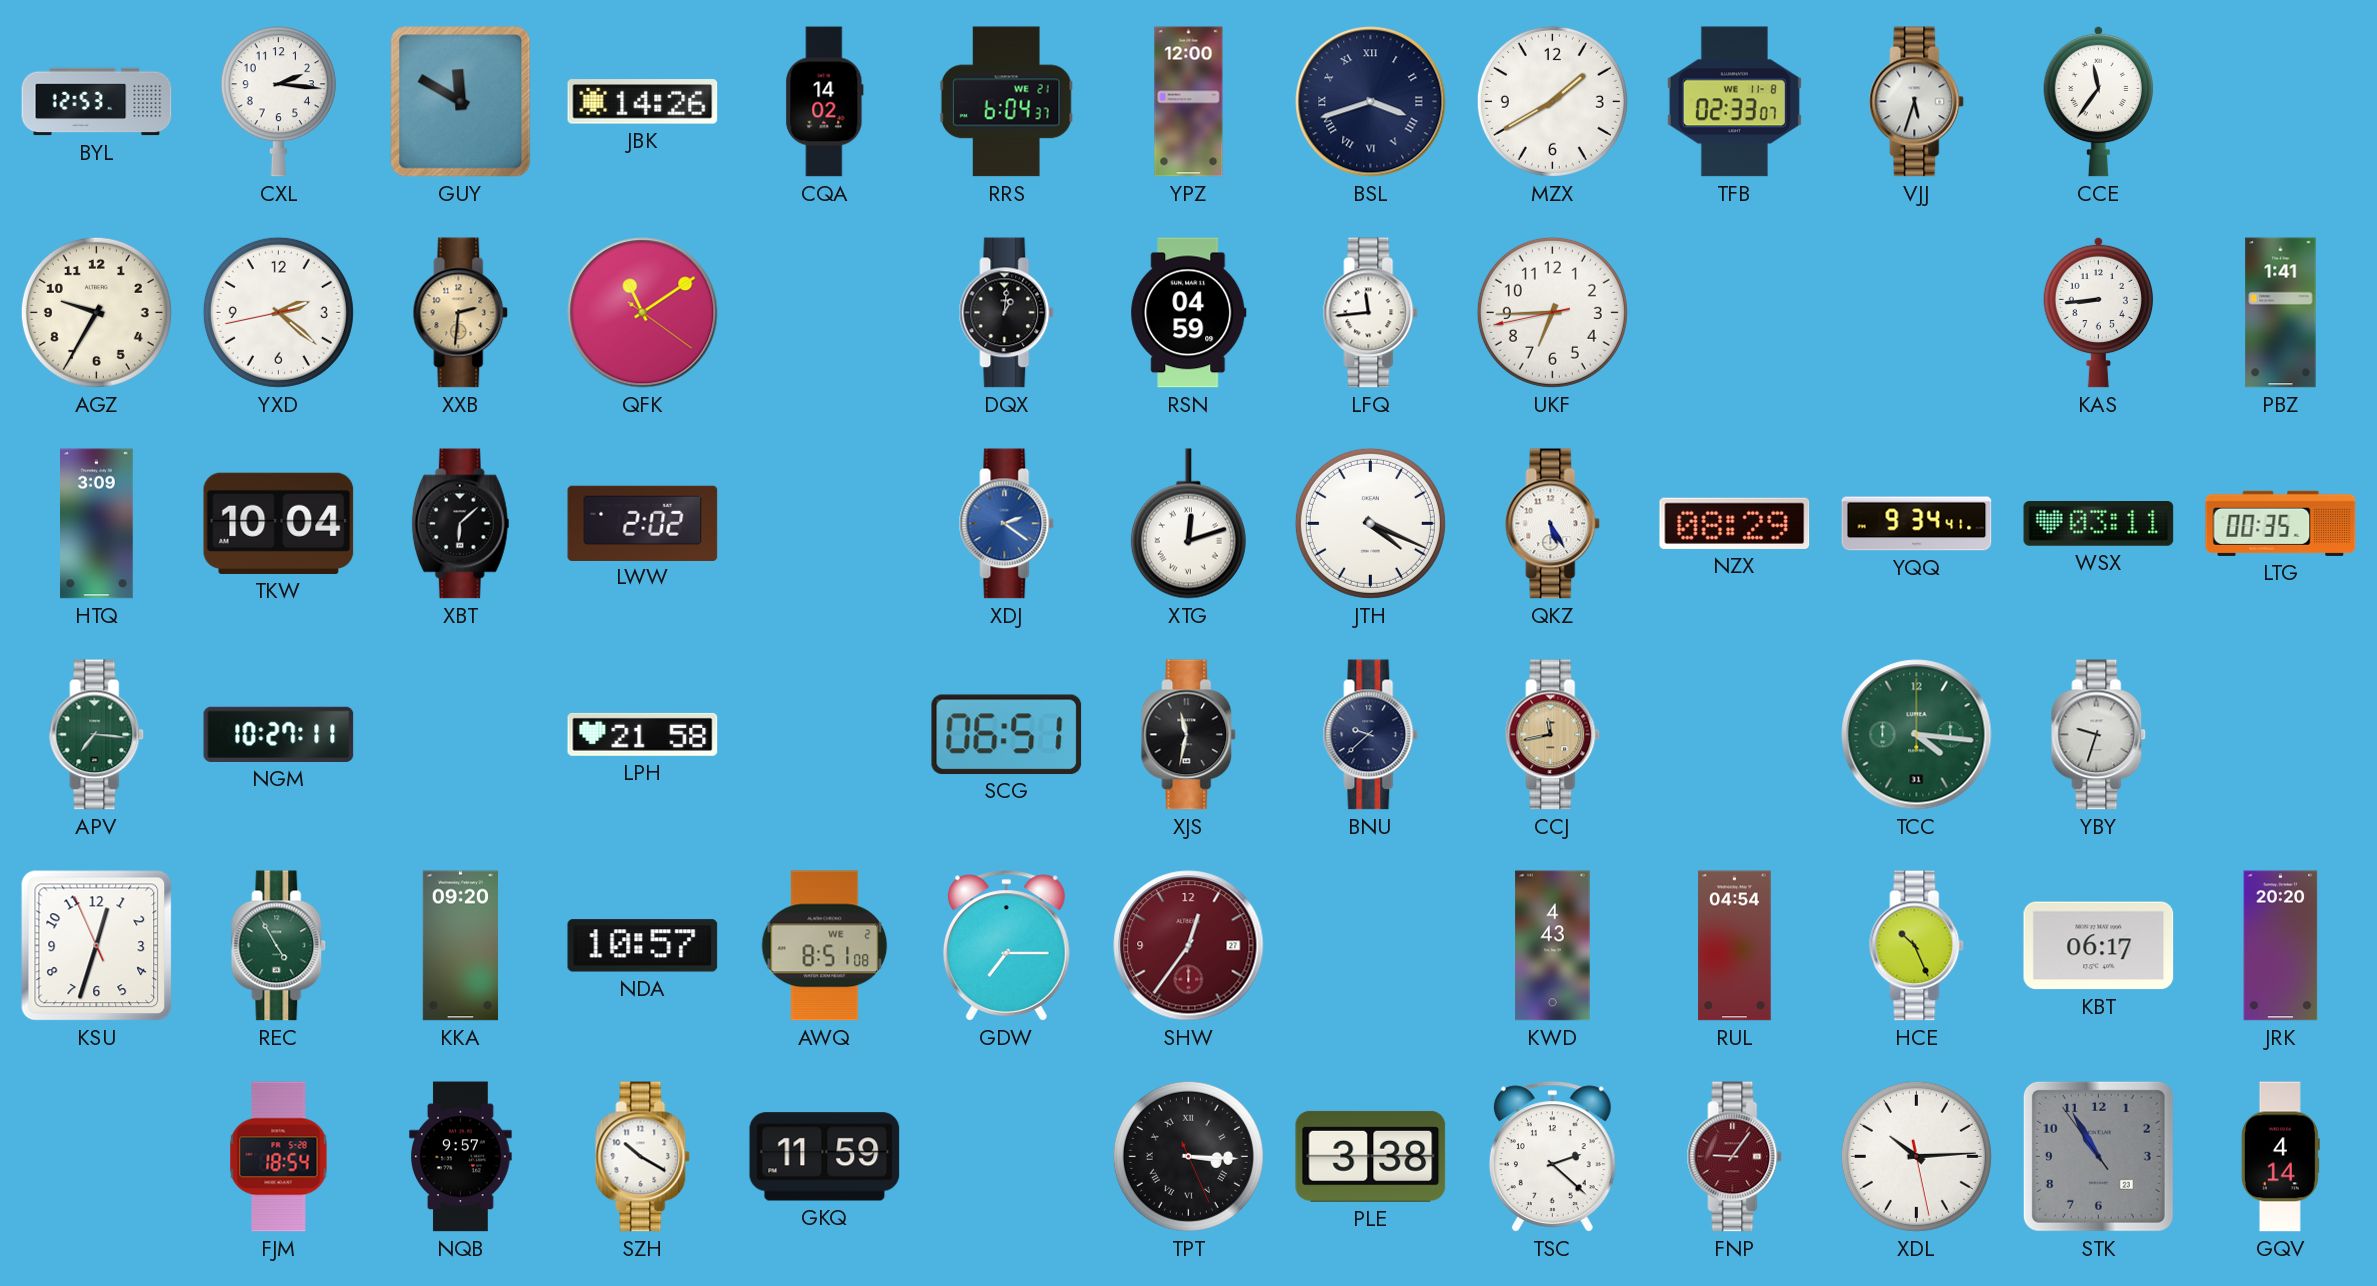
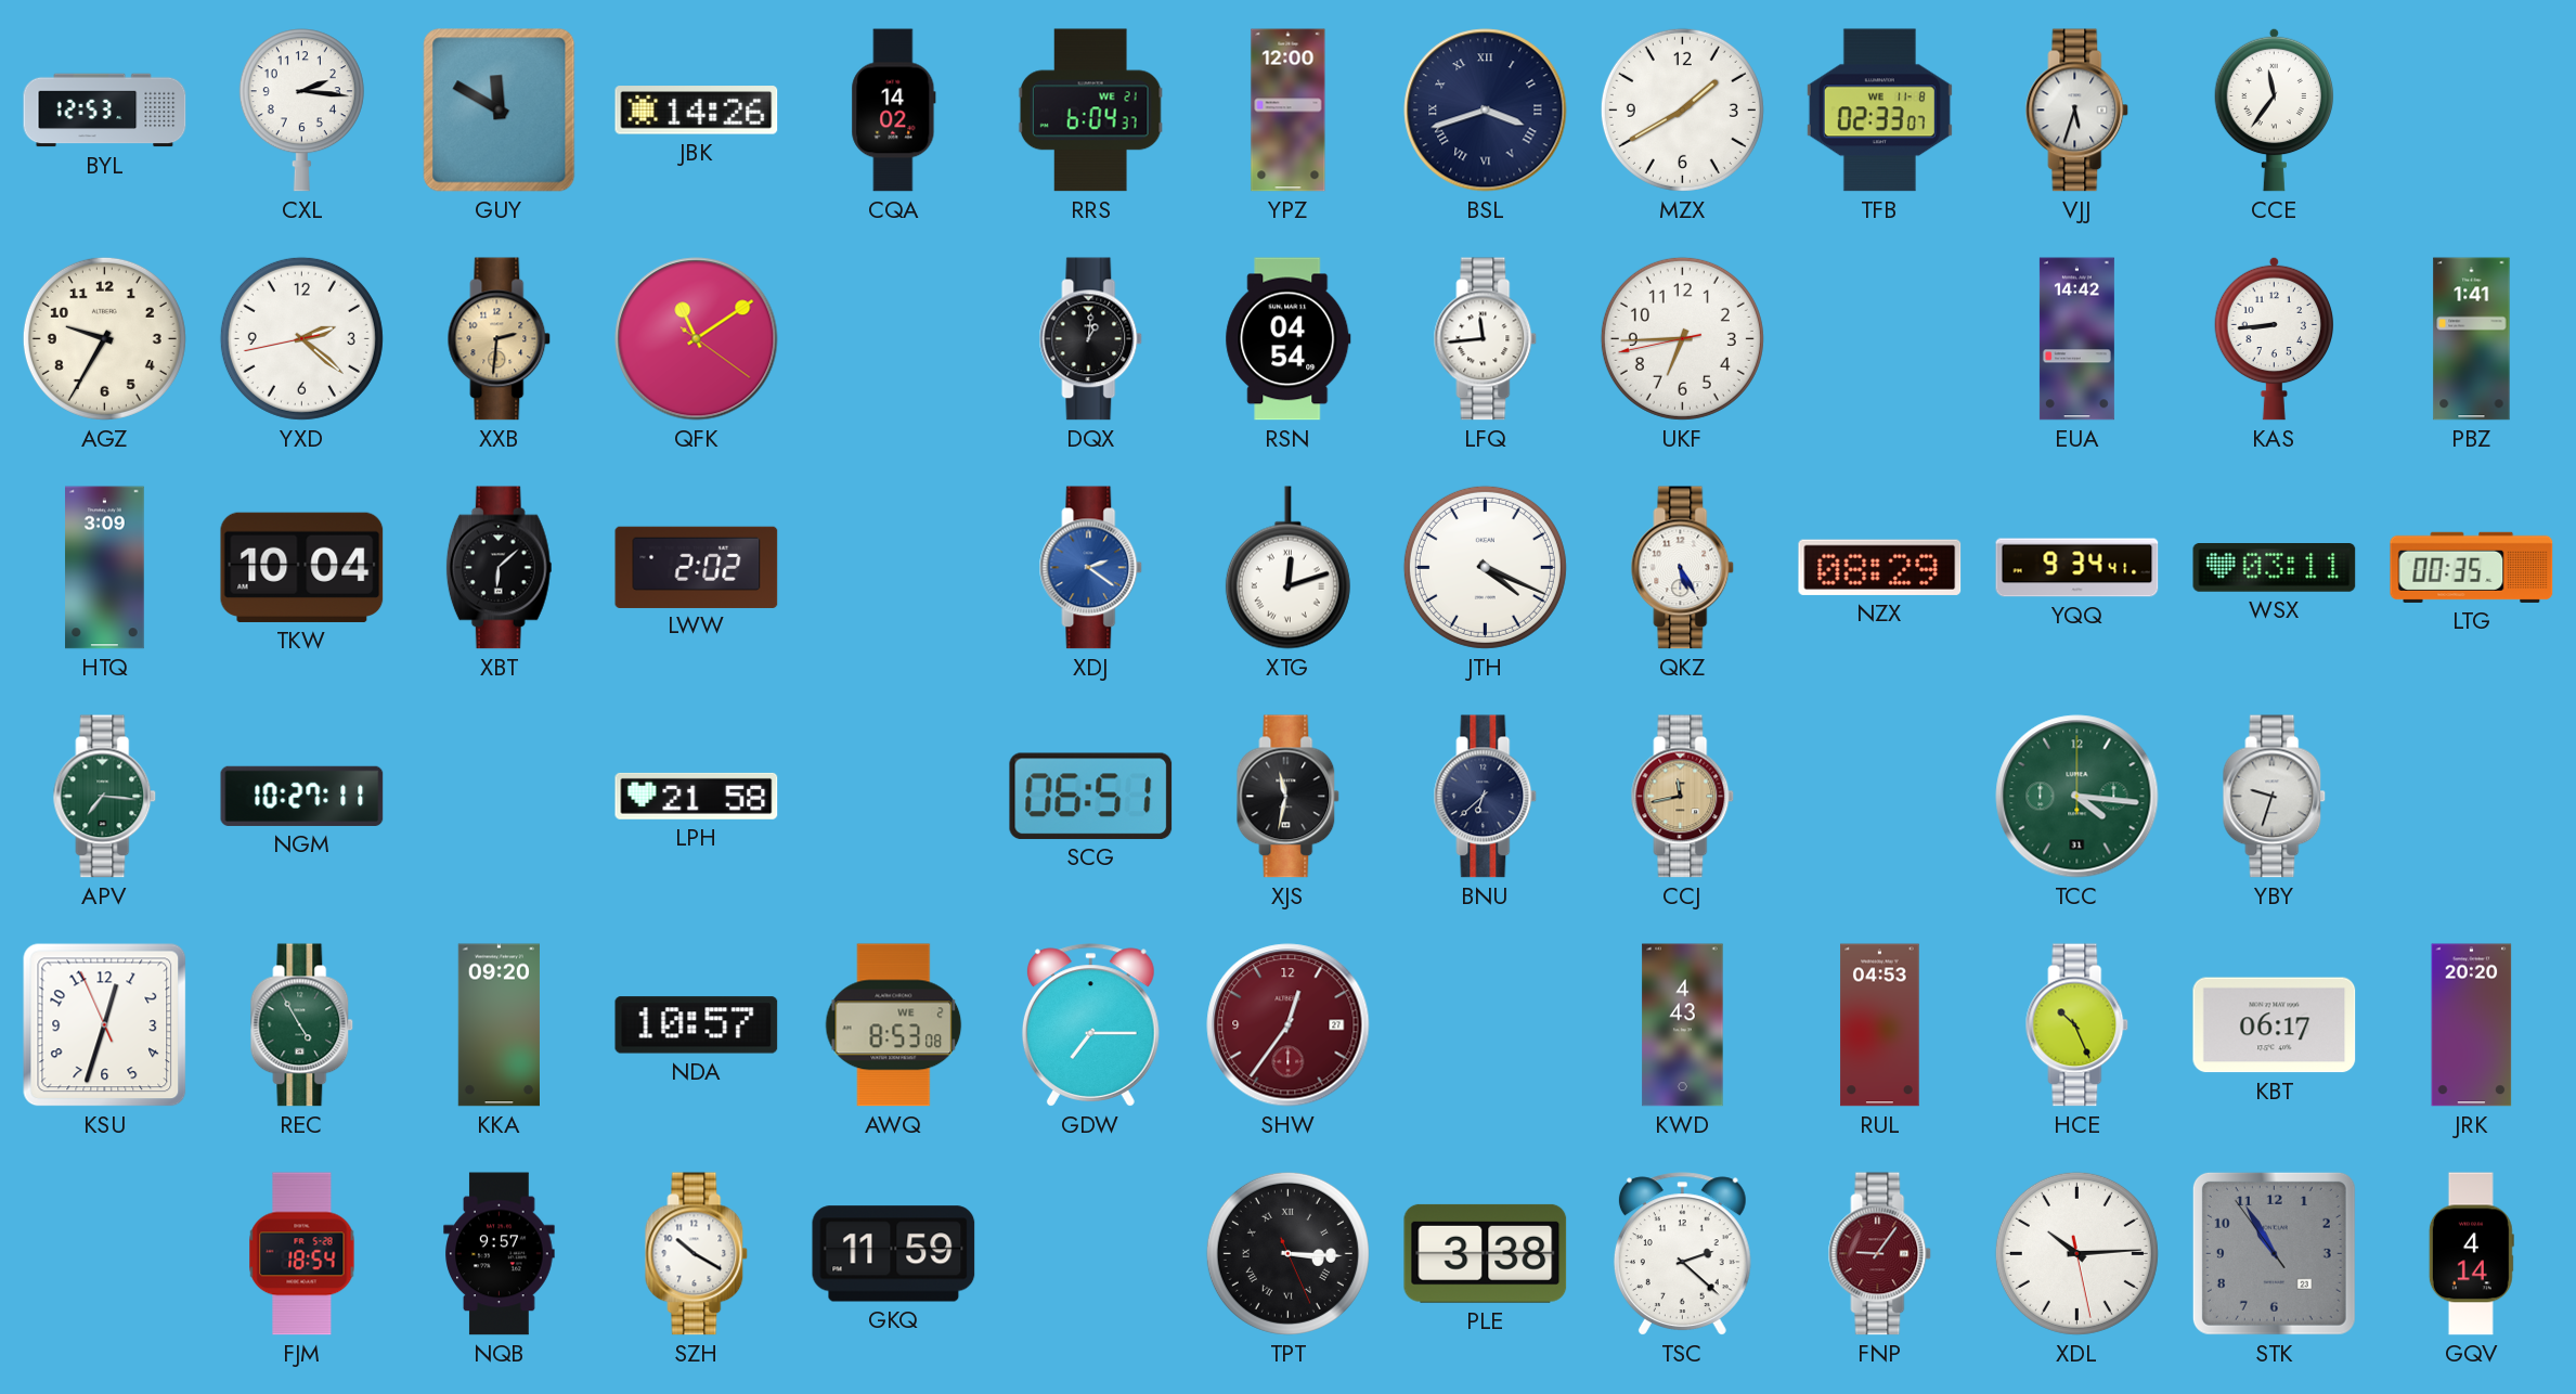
RSN: 04:59 -> 04:54
EUA: none -> 14:42
BNU: 9:38 -> 6:38
AWQ: 8:51 -> 8:53
RUL: 04:54 -> 04:53
